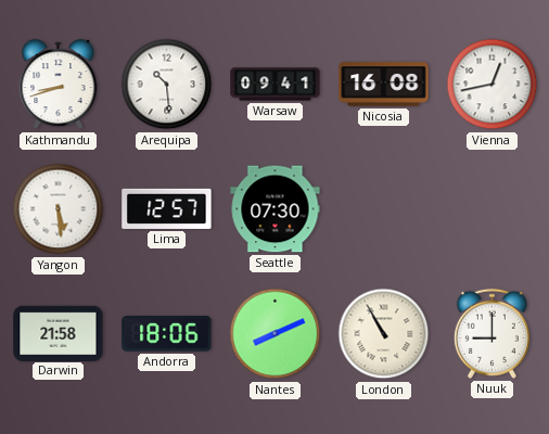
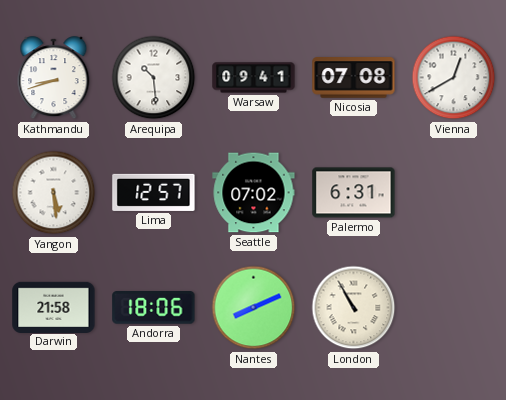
Nicosia: 16:08 -> 07:08
Vienna: 12:43 -> 12:40
Seattle: 07:30 -> 07:02
Palermo: none -> 6:31
Nuuk: 9:00 -> none
